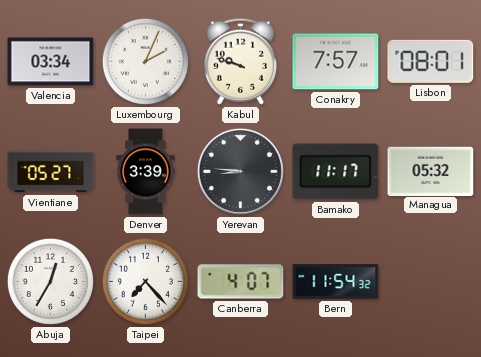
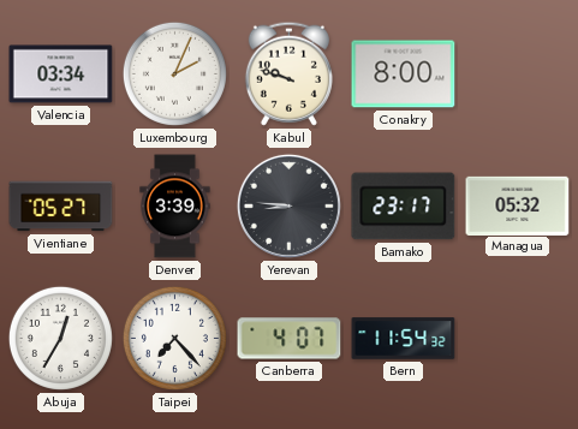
Conakry: 7:57 -> 8:00
Lisbon: 08:01 -> none
Bamako: 11:17 -> 23:17
